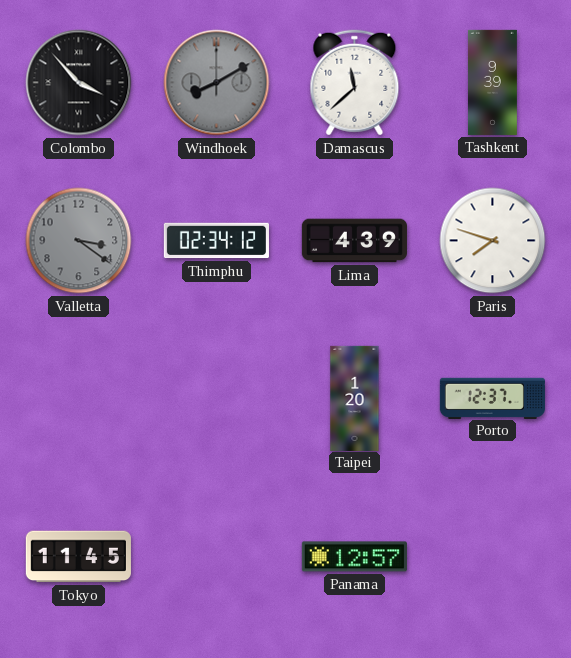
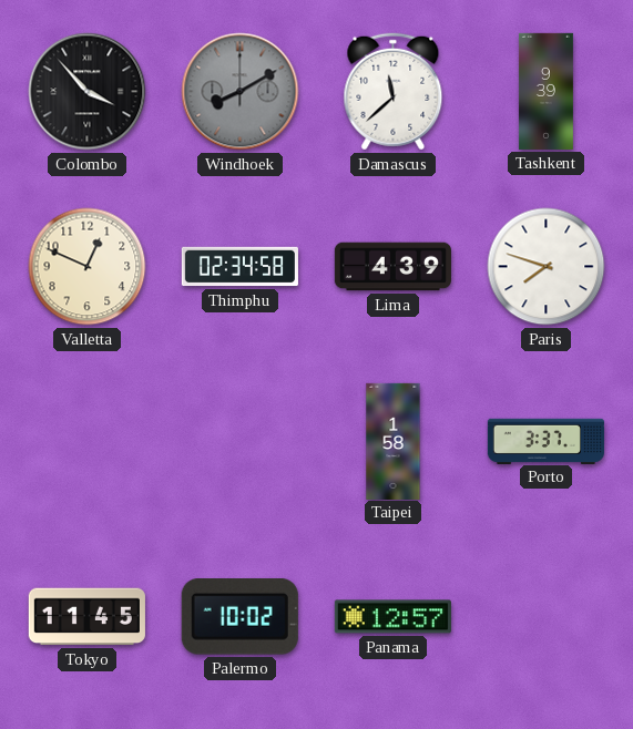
Valletta: 3:21 -> 12:49
Valletta dial: grey -> cream
Thimphu: 02:34:12 -> 02:34:58
Taipei: 1:20 -> 1:58
Porto: 12:37 -> 3:37
Palermo: none -> 10:02
